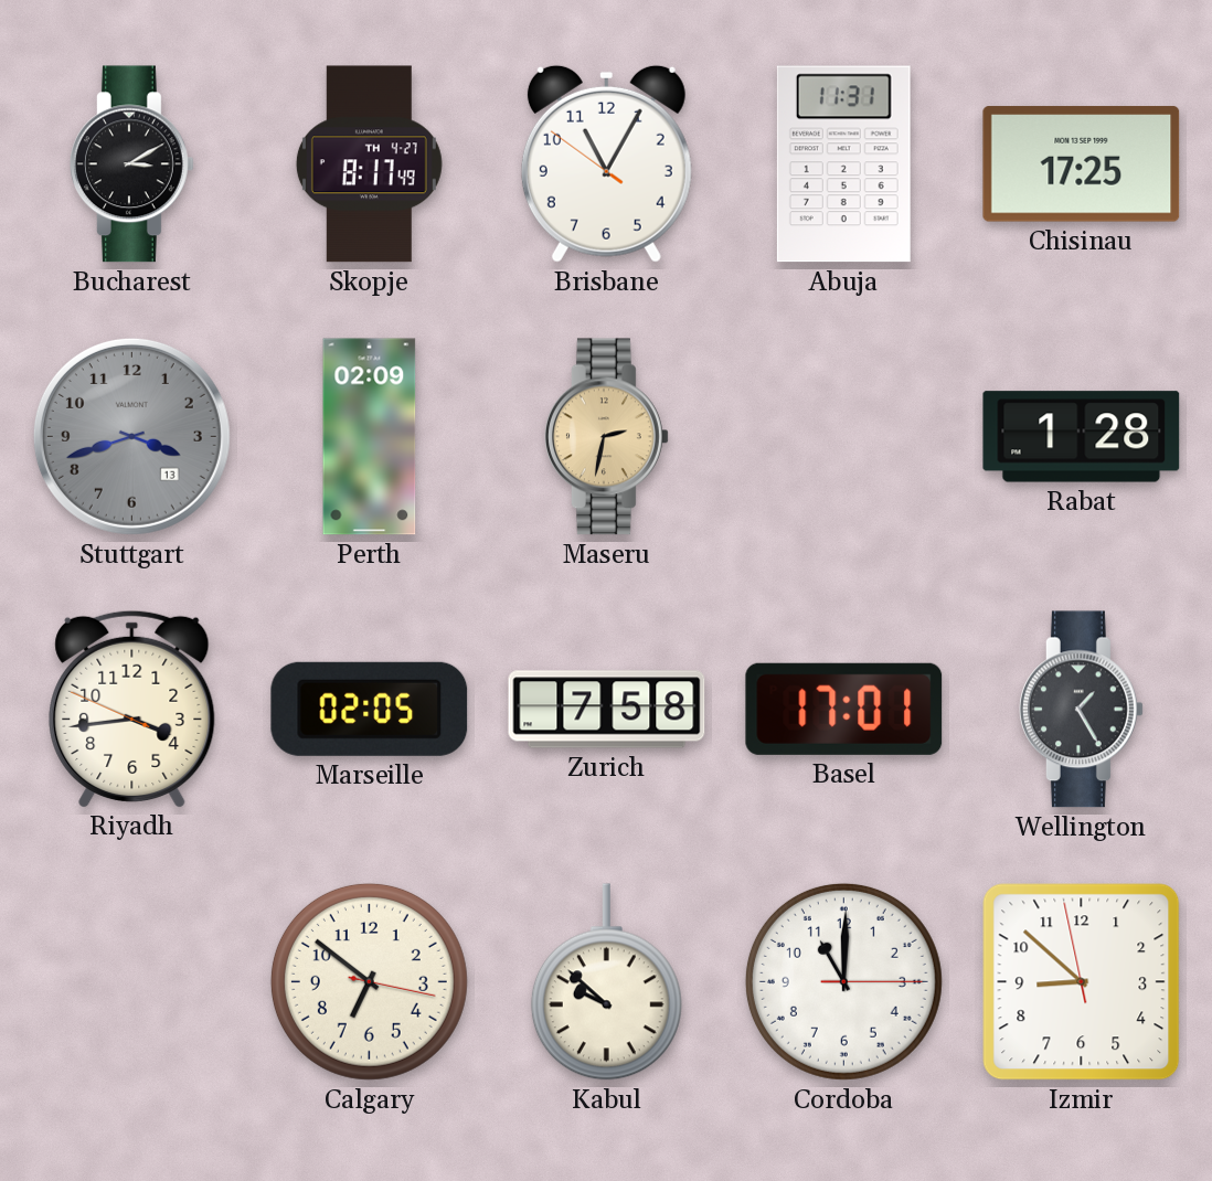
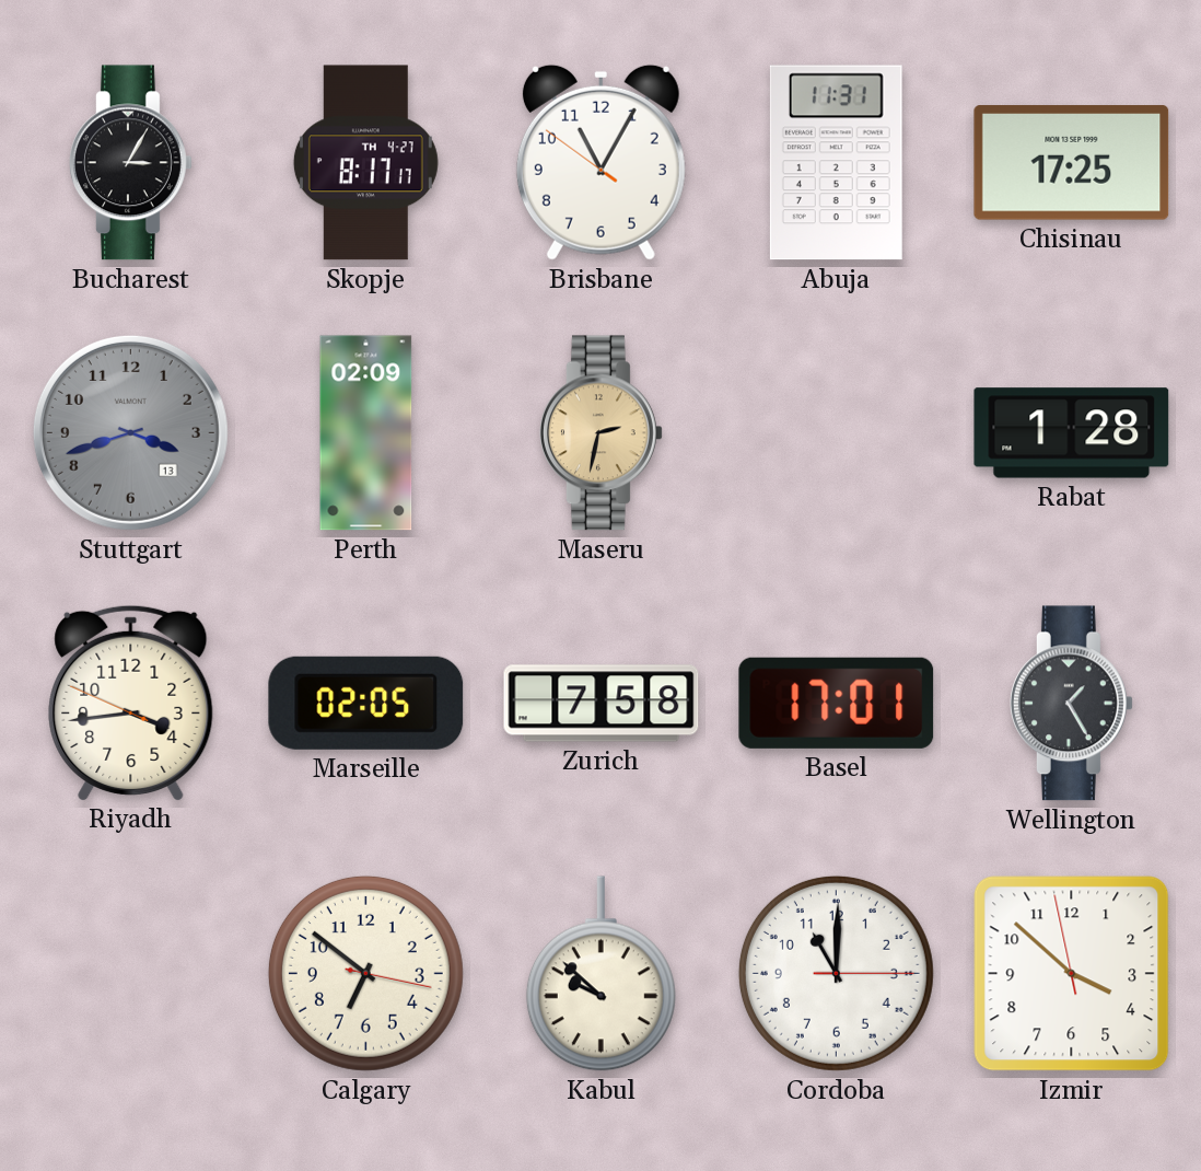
Bucharest: 3:10 -> 3:05
Skopje: 8:17:49 -> 8:17:17
Izmir: 8:51 -> 3:51
